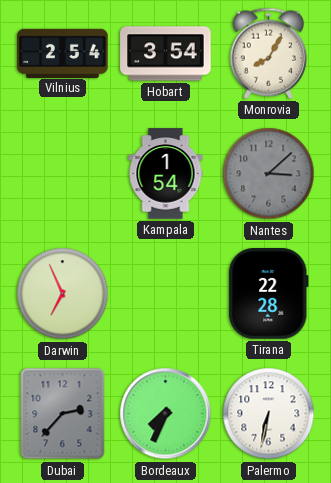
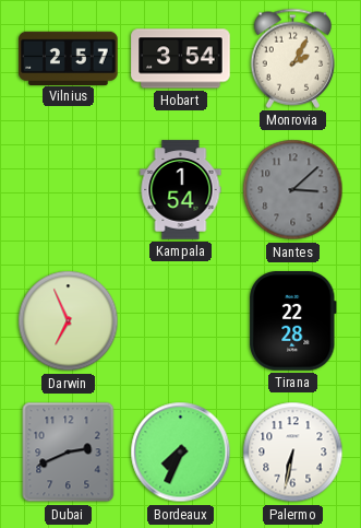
Vilnius: 2:54 -> 2:57
Monrovia: 8:05 -> 2:05
Dubai: 2:37 -> 2:41
